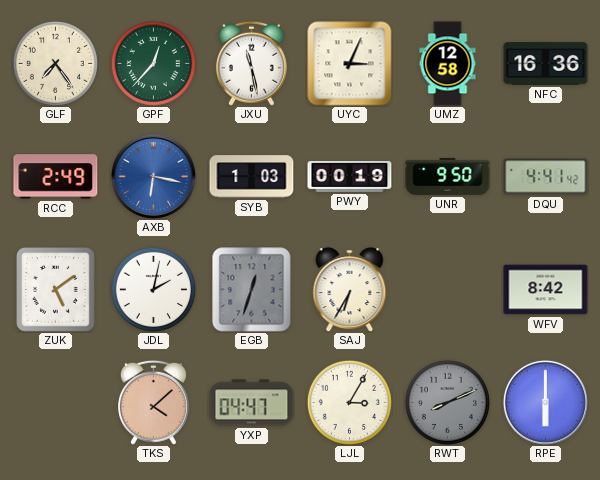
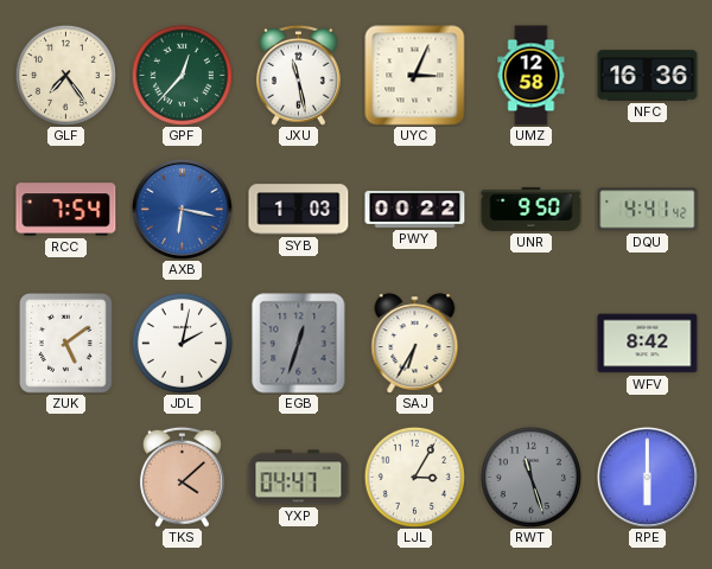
RCC: 2:49 -> 7:54
PWY: 00:19 -> 00:22
RWT: 8:11 -> 11:27
